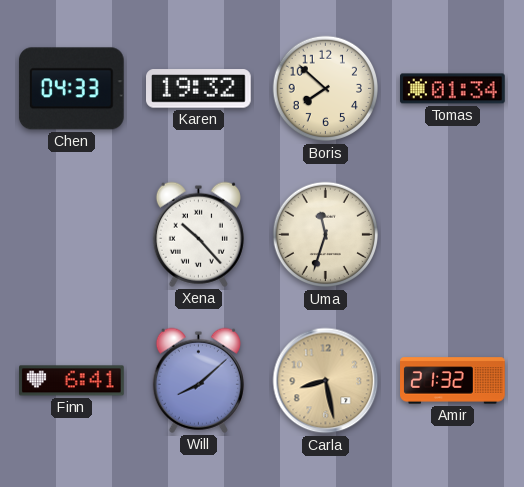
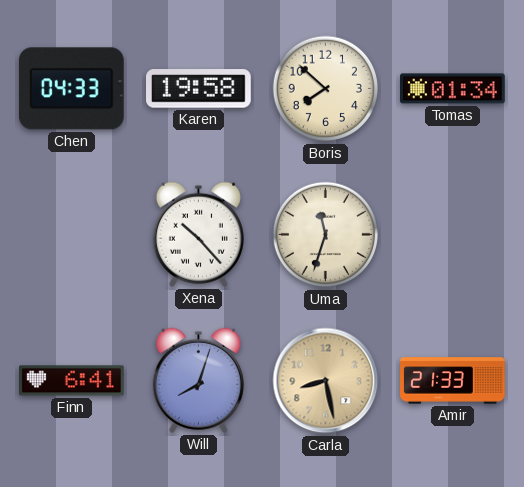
Karen: 19:32 -> 19:58
Will: 8:08 -> 8:03
Amir: 21:32 -> 21:33
